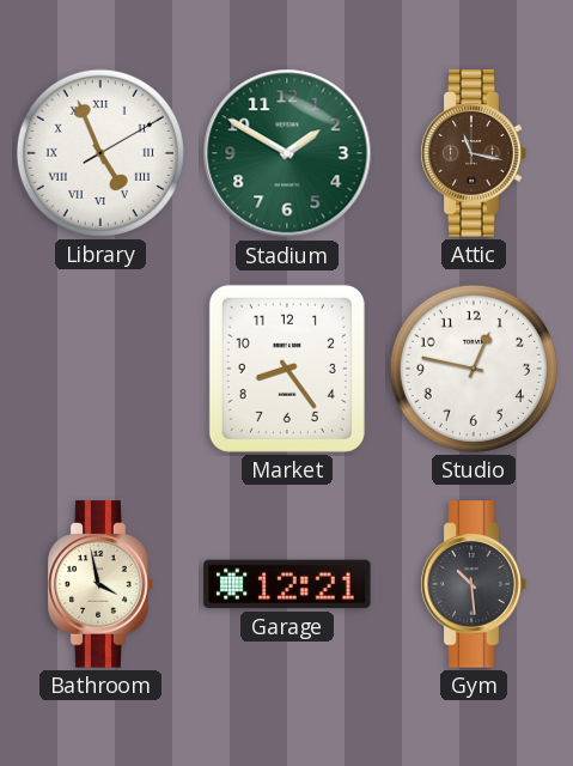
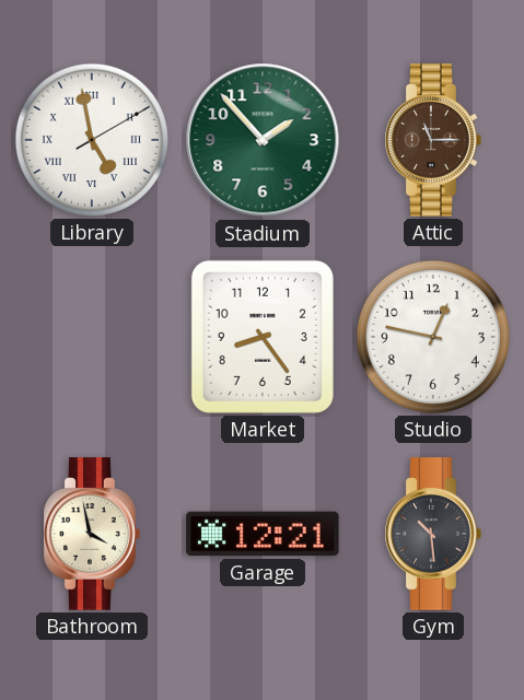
Library: 4:56 -> 4:58
Stadium: 1:50 -> 1:53
Attic: 11:17 -> 11:15
